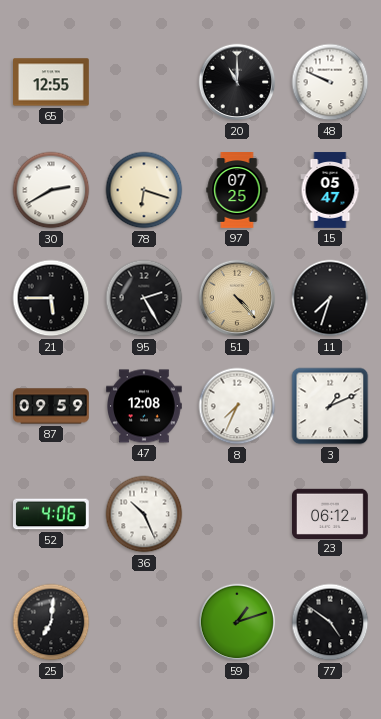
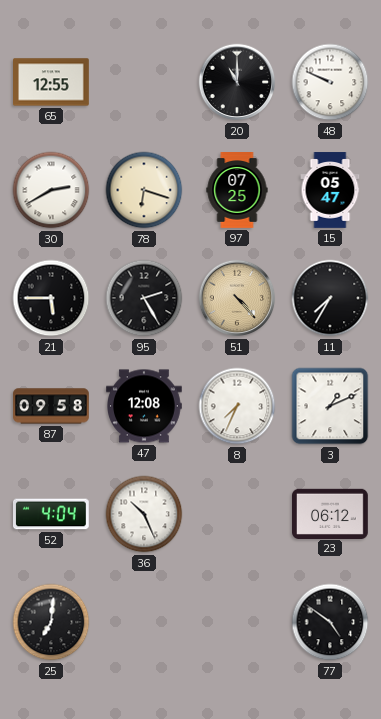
11: 7:33 -> 7:35
87: 09:59 -> 09:58
52: 4:06 -> 4:04
59: 1:12 -> none
